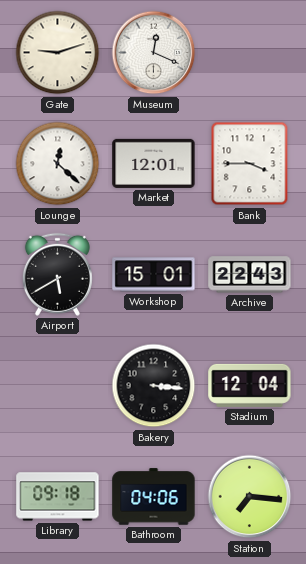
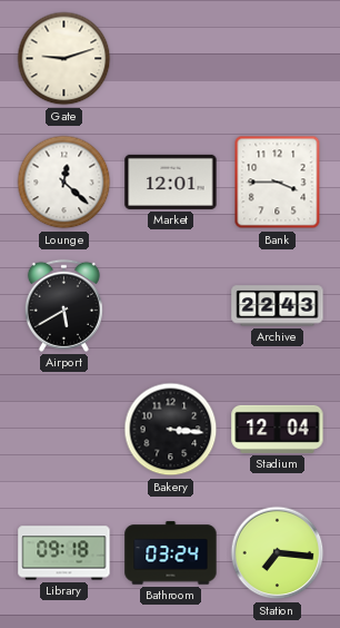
Museum: 12:19 -> none
Workshop: 15:01 -> none
Bathroom: 04:06 -> 03:24
